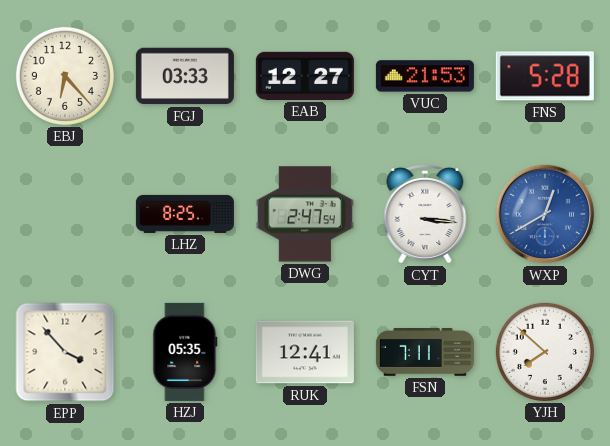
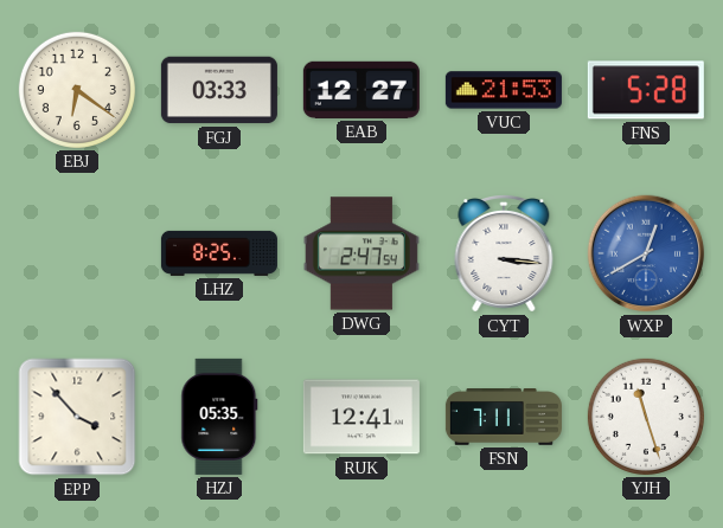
EBJ: 6:23 -> 6:21
YJH: 7:52 -> 11:27
